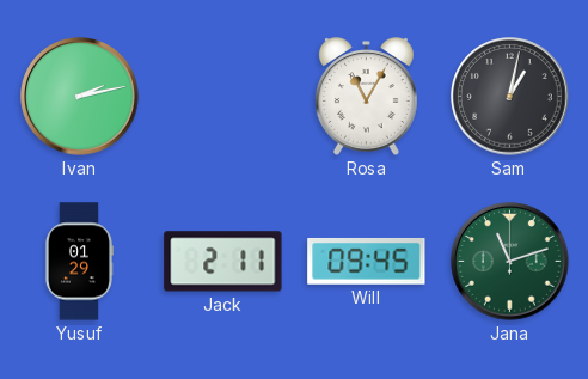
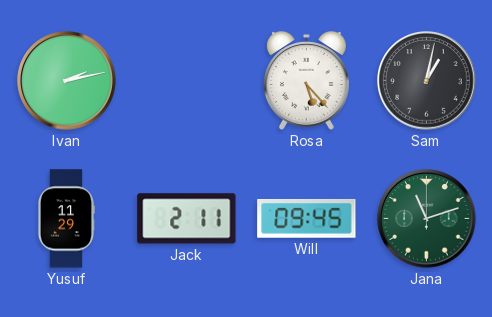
Rosa: 11:05 -> 5:23
Yusuf: 01:29 -> 11:29
